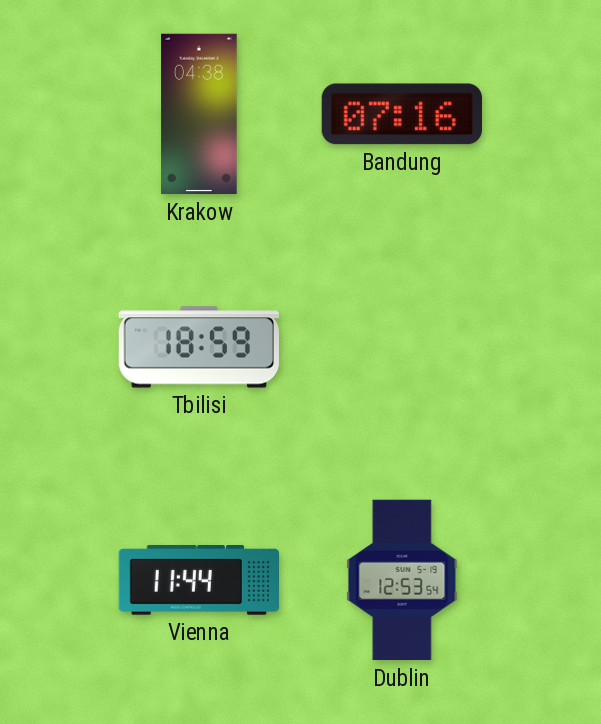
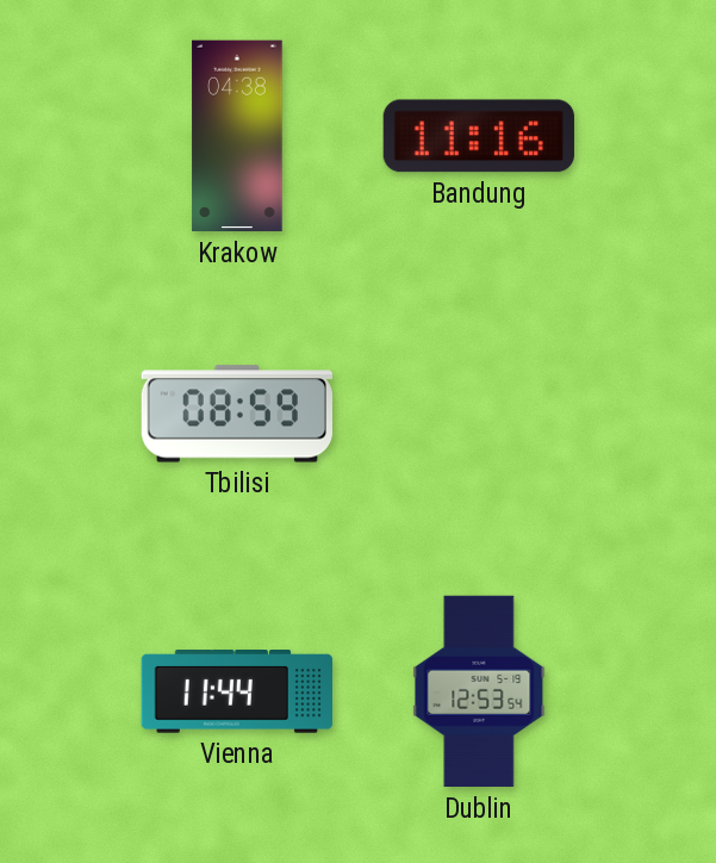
Bandung: 07:16 -> 11:16
Tbilisi: 18:59 -> 08:59
